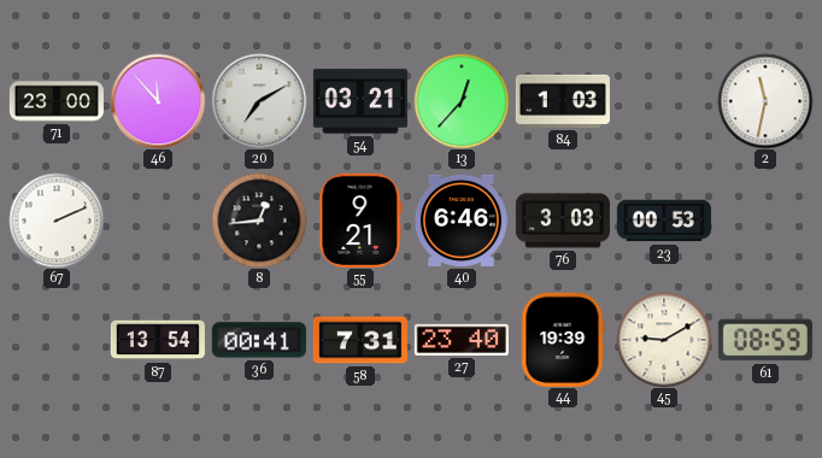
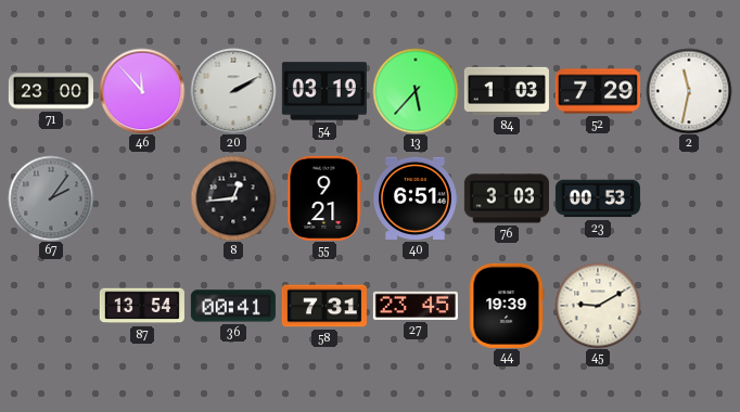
20: 7:10 -> 2:10
54: 03:21 -> 03:19
13: 12:37 -> 5:37
52: none -> 7:29
67: 2:11 -> 2:06
67 dial: white -> grey
40: 6:46 -> 6:51
27: 23:40 -> 23:45
61: 08:59 -> none
